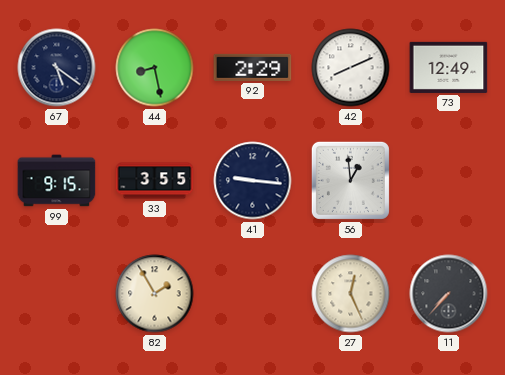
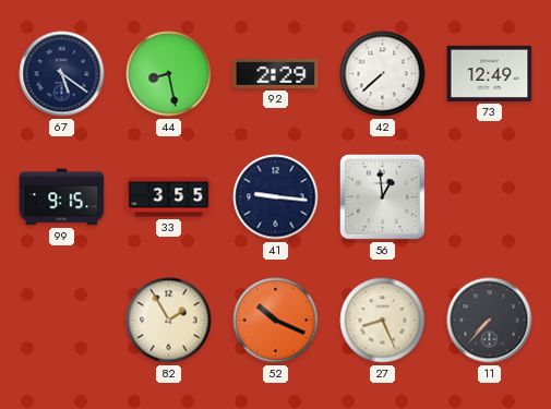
42: 8:11 -> 7:38
52: none -> 10:19
27: 12:26 -> 8:26
